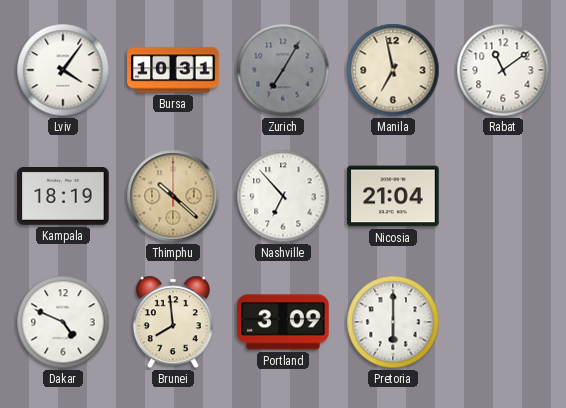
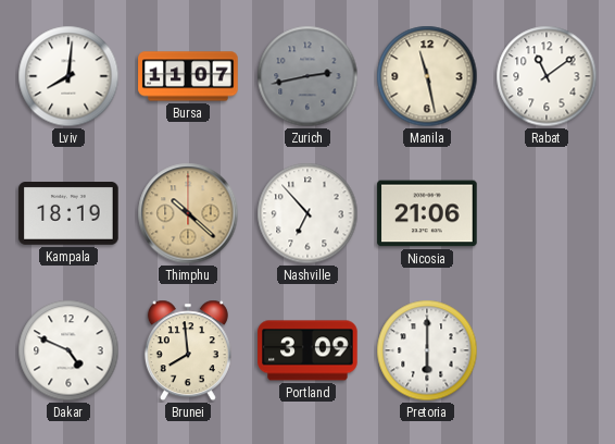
Lviv: 4:06 -> 8:01
Bursa: 10:31 -> 11:07
Zurich: 7:05 -> 2:43
Manila: 6:58 -> 11:28
Nicosia: 21:04 -> 21:06
